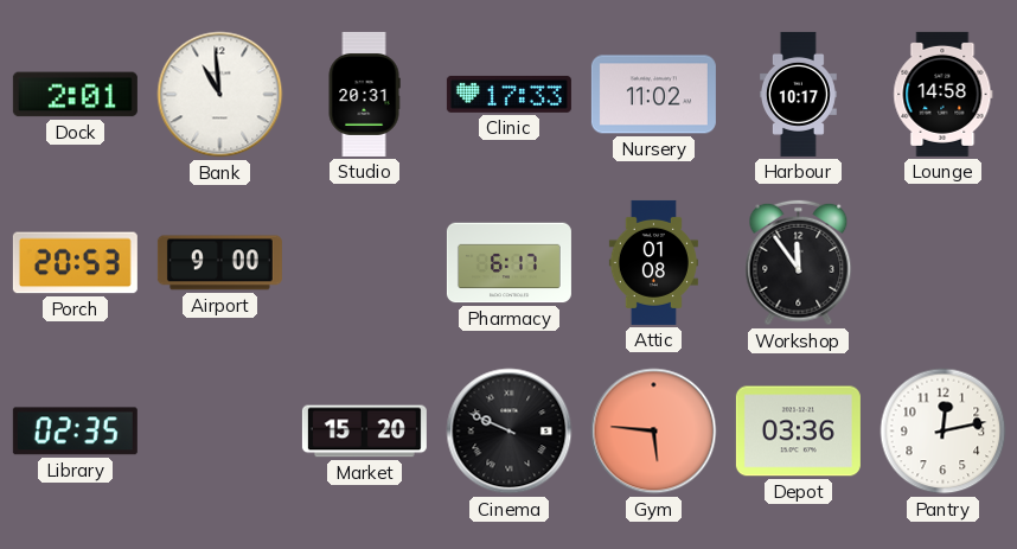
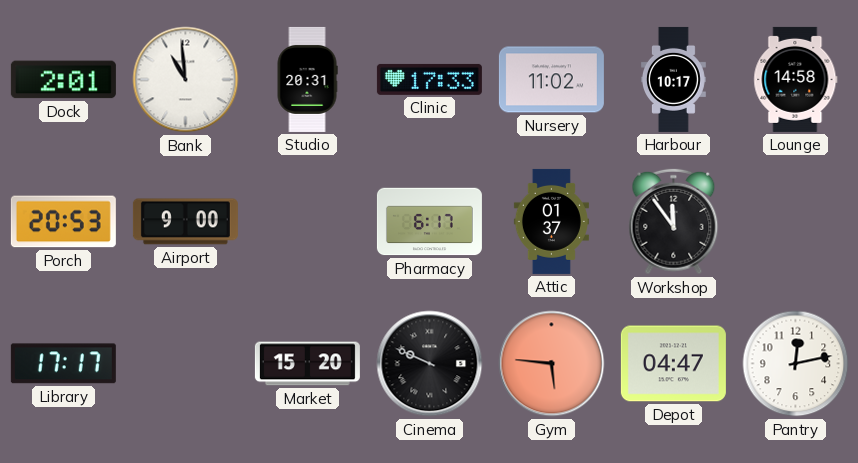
Attic: 01:08 -> 01:37
Library: 02:35 -> 17:17
Depot: 03:36 -> 04:47
